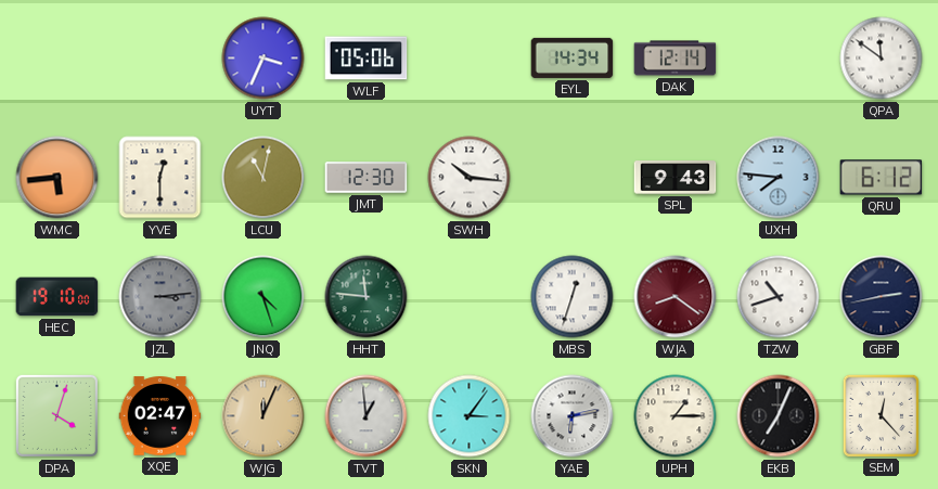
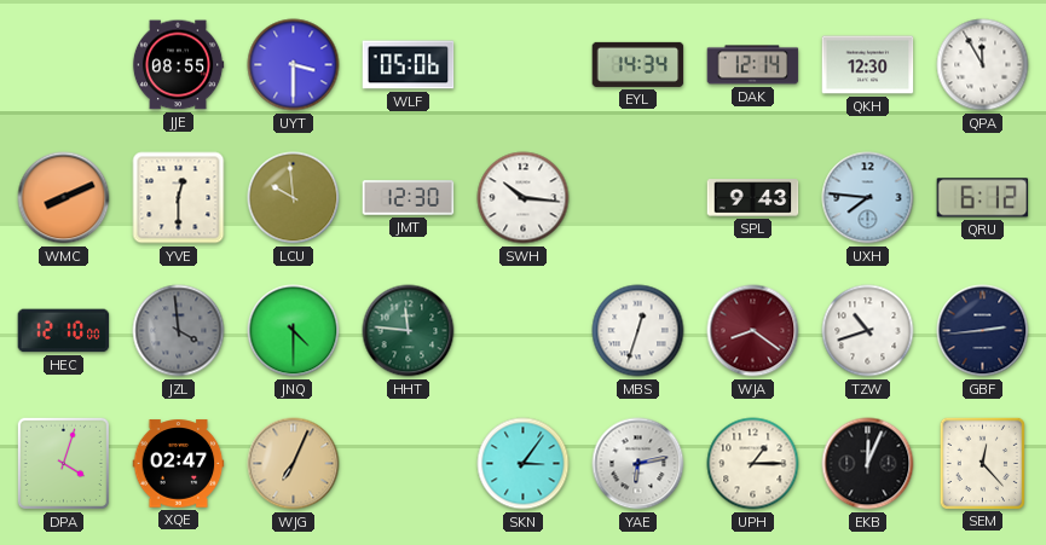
JJE: none -> 08:55
UYT: 3:34 -> 3:30
QKH: none -> 12:30
QPA: 11:51 -> 11:55
WMC: 5:44 -> 8:11
LCU: 11:02 -> 9:59
HEC: 19:10 -> 12:10
JZL: 3:14 -> 3:59
JNQ: 4:27 -> 4:30
GBF: 2:43 -> 2:44
WJG: 12:04 -> 7:04
TVT: 12:59 -> none
EKB: 7:04 -> 12:04
